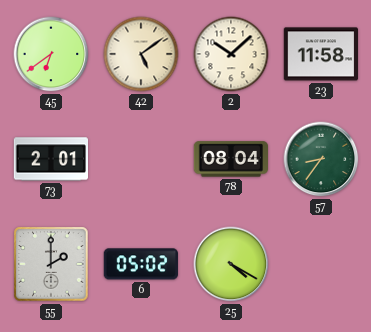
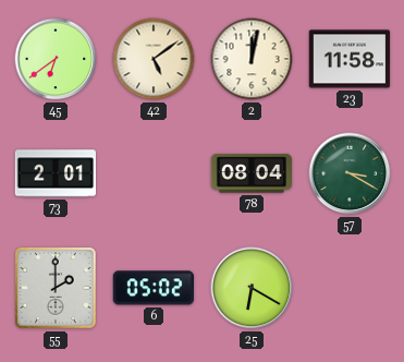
2: 10:08 -> 12:02
57: 8:36 -> 3:20
25: 4:20 -> 6:20
